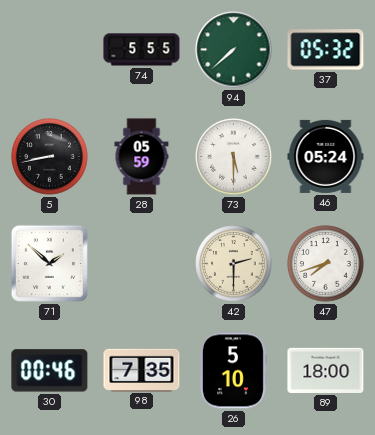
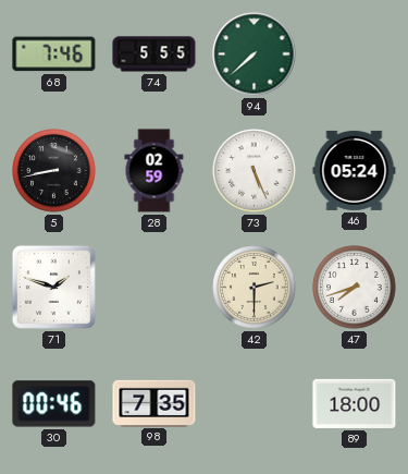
68: none -> 7:46
37: 05:32 -> none
28: 05:59 -> 02:59
73: 5:30 -> 5:26
71: 1:52 -> 1:48
26: 5:10 -> none
